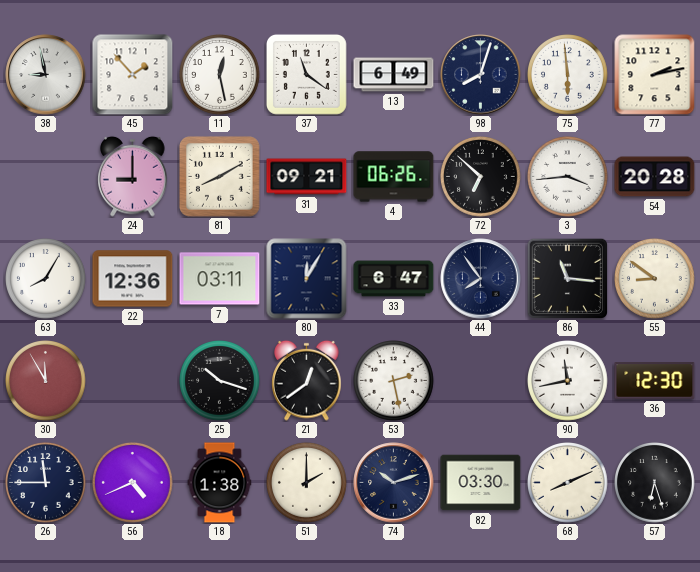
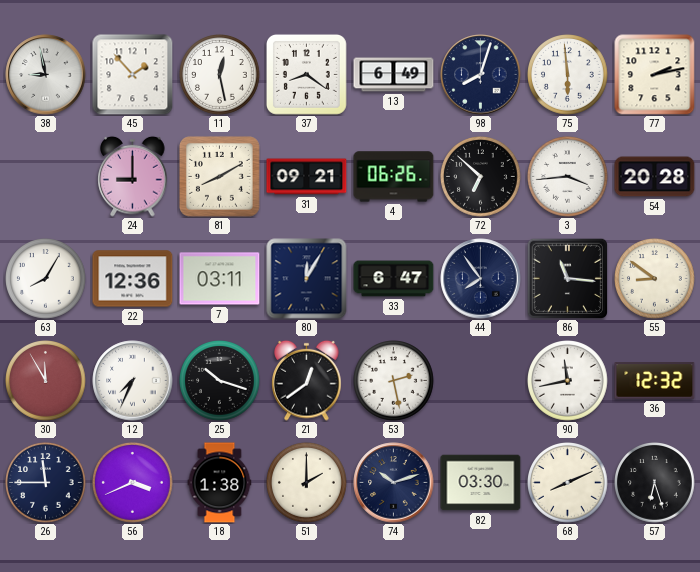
37: 11:21 -> 8:21
12: none -> 7:34
36: 12:30 -> 12:32
56: 4:41 -> 3:41
